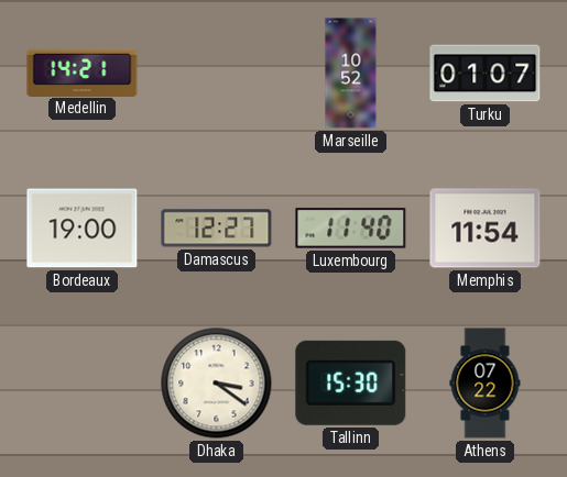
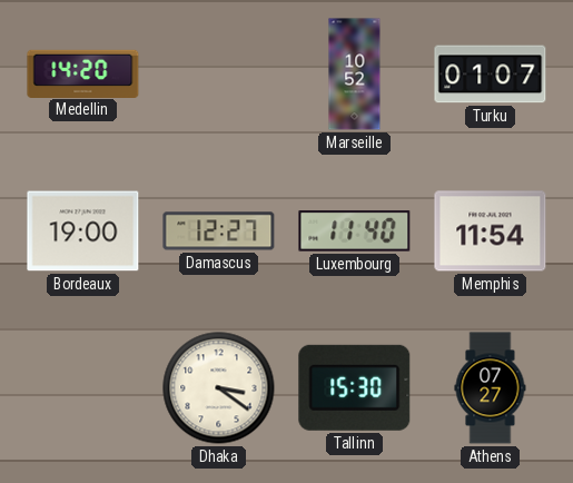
Medellin: 14:21 -> 14:20
Athens: 07:22 -> 07:27
